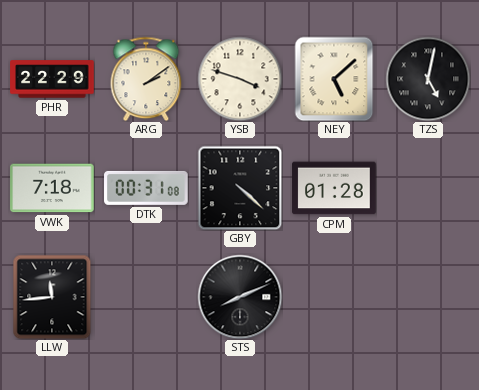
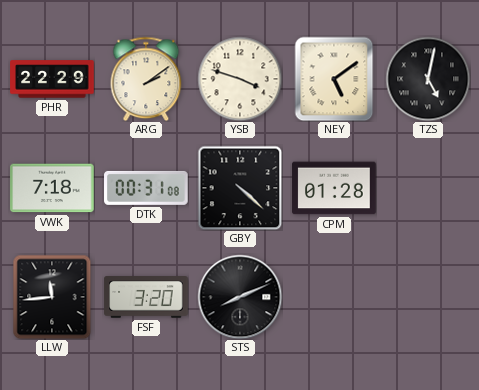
NEY: 5:08 -> 5:09
FSF: none -> 3:20
